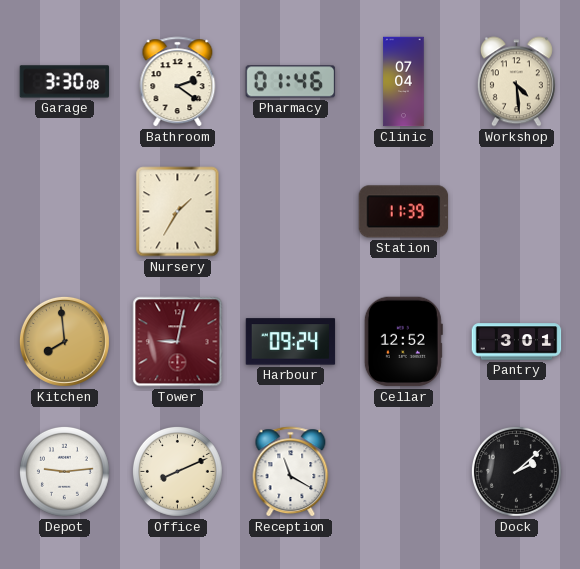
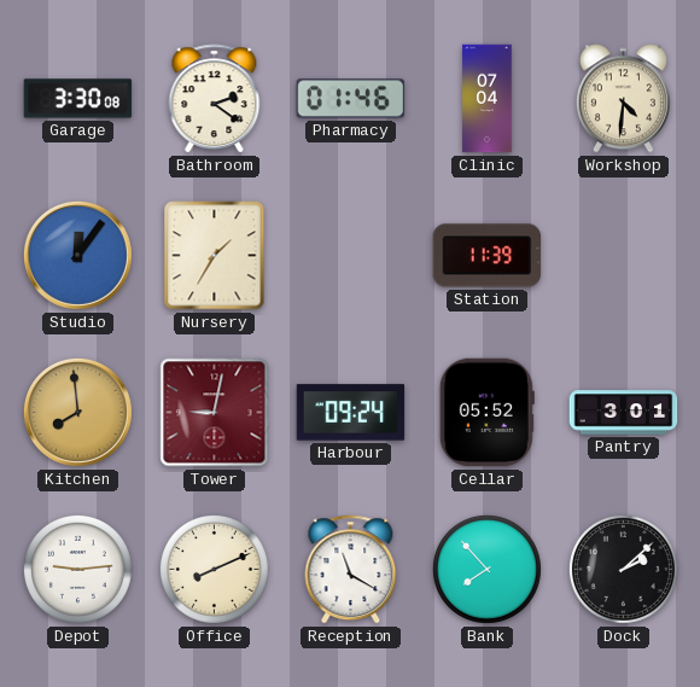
Workshop: 4:29 -> 4:31
Studio: none -> 12:06
Cellar: 12:52 -> 05:52
Bank: none -> 7:53
